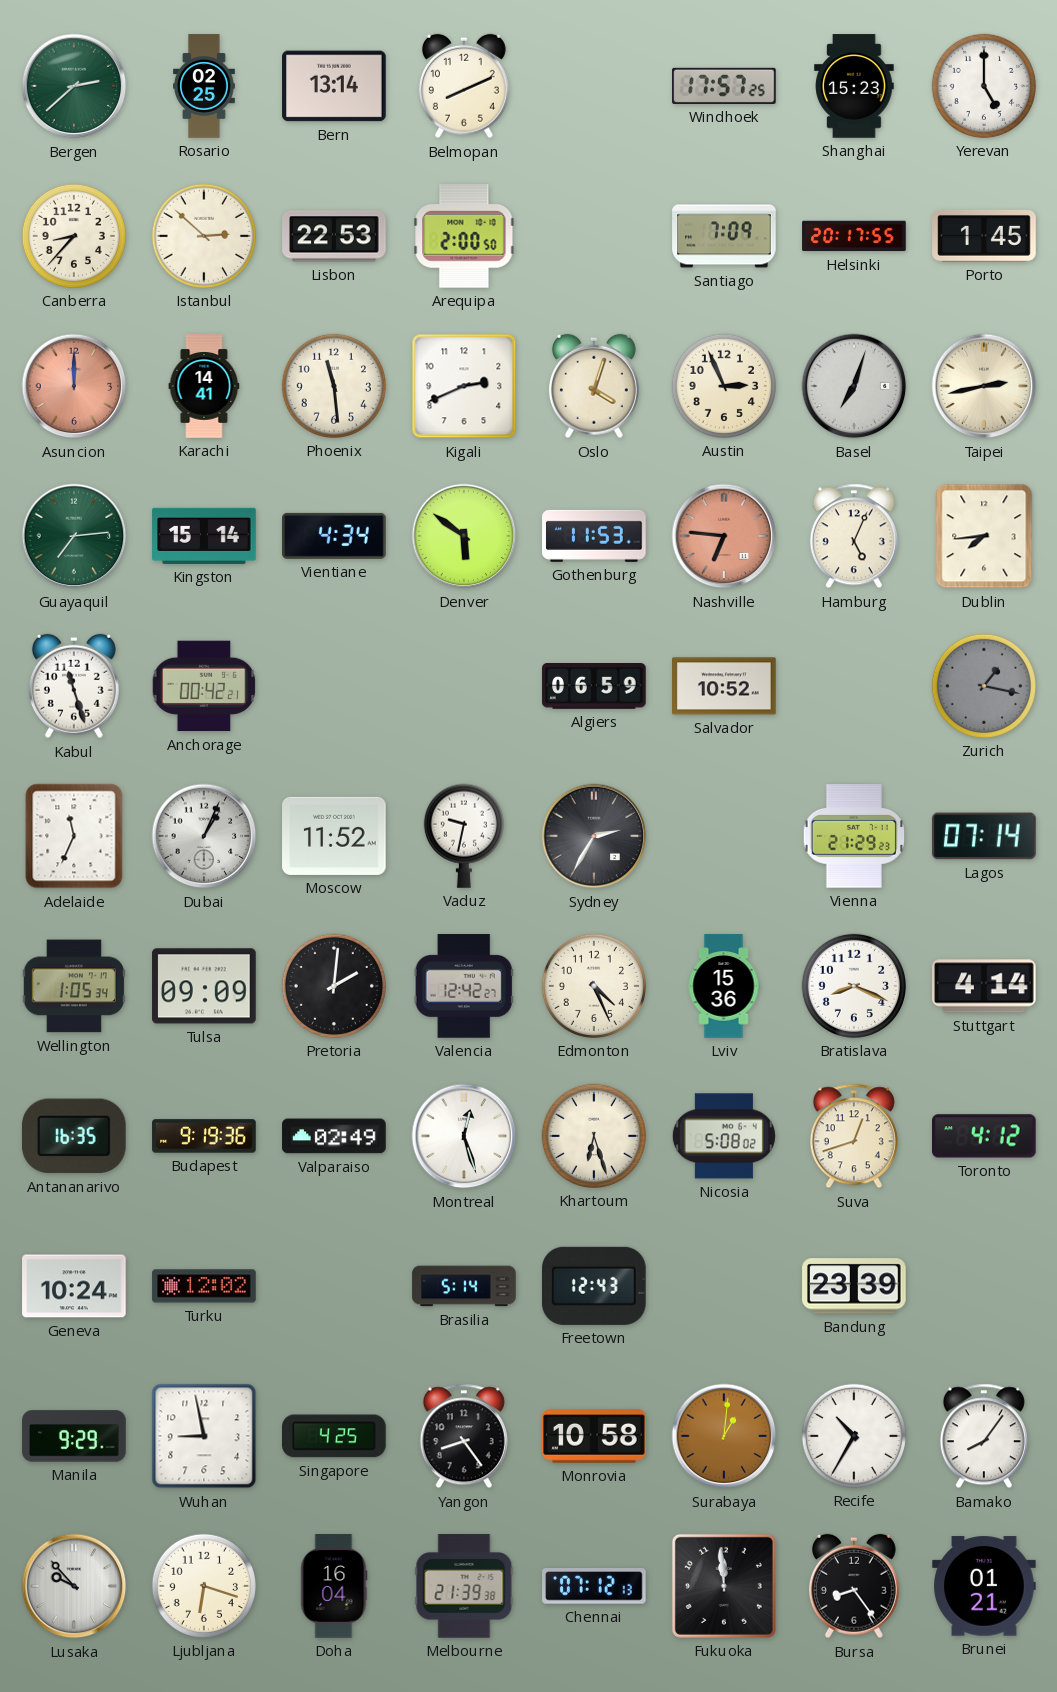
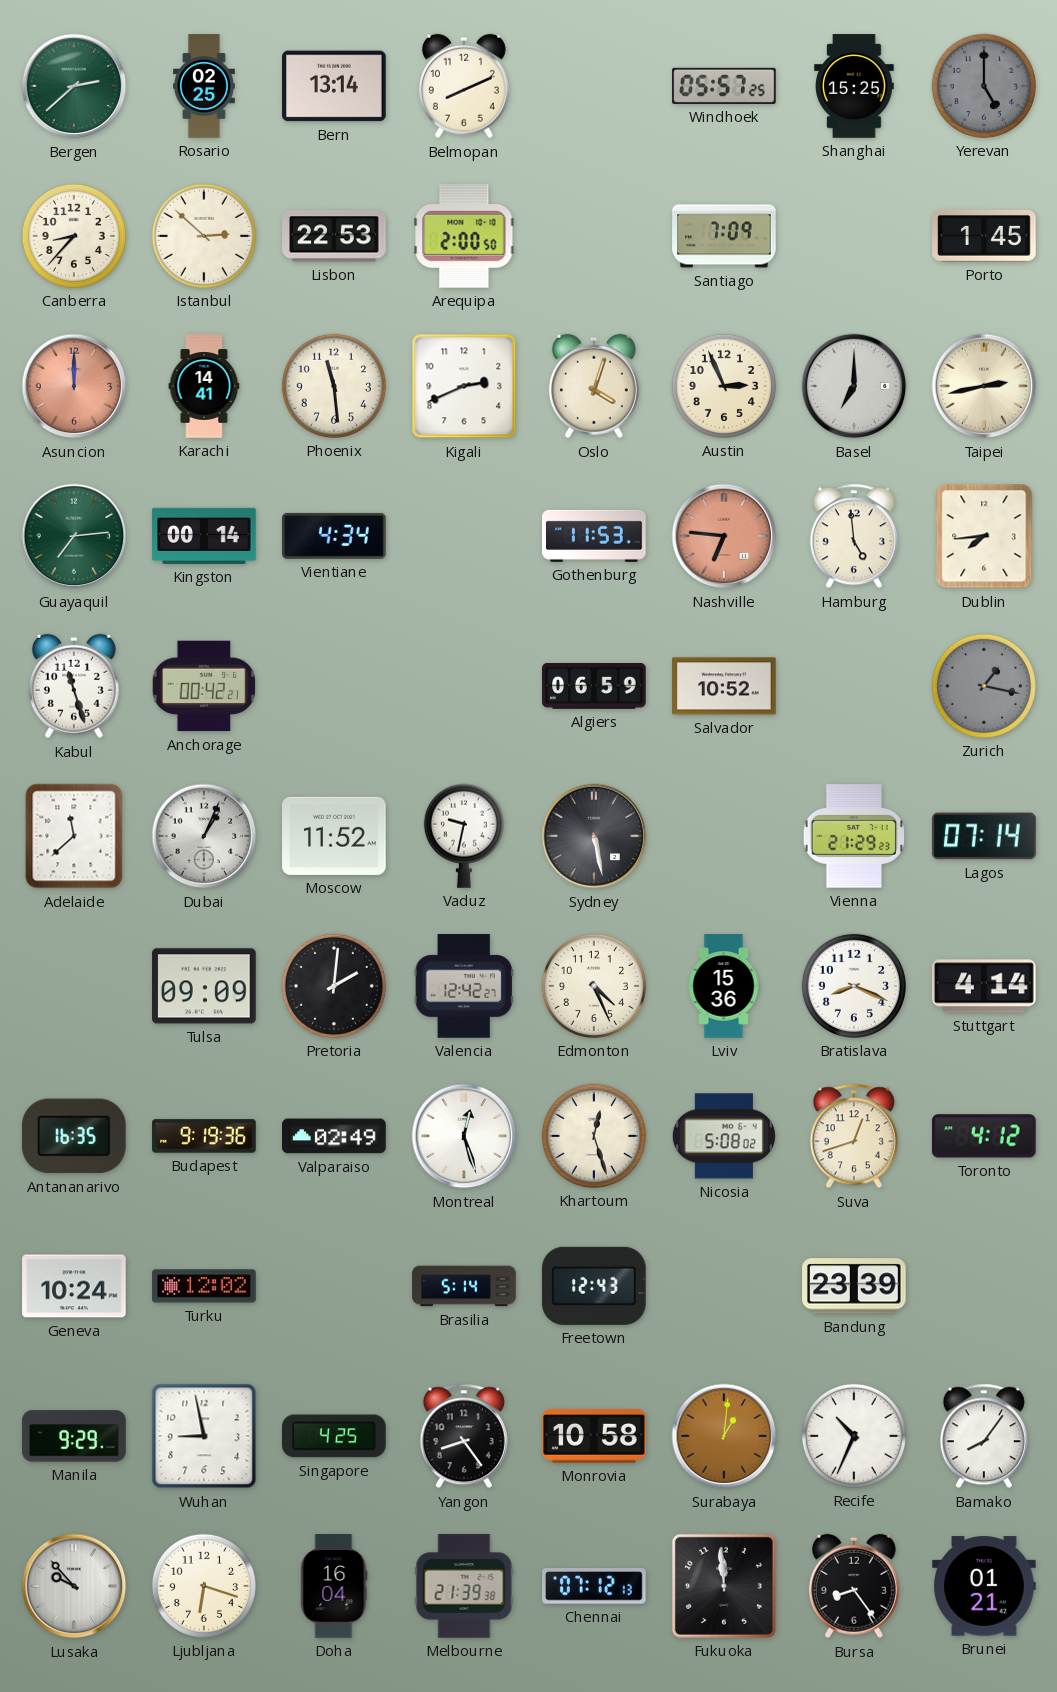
Windhoek: 17:57 -> 05:57
Shanghai: 15:23 -> 15:25
Yerevan dial: white -> grey
Helsinki: 20:17 -> none
Basel: 7:03 -> 7:00
Kingston: 15:14 -> 00:14
Denver: 5:51 -> none
Hamburg: 5:04 -> 4:59
Adelaide: 11:34 -> 11:38
Sydney: 2:35 -> 5:28
Wellington: 1:05 -> none
Khartoum: 6:27 -> 12:27
Recife: 10:35 -> 10:34
